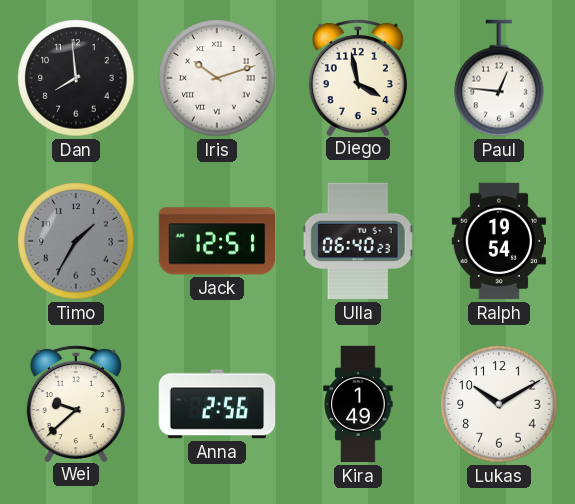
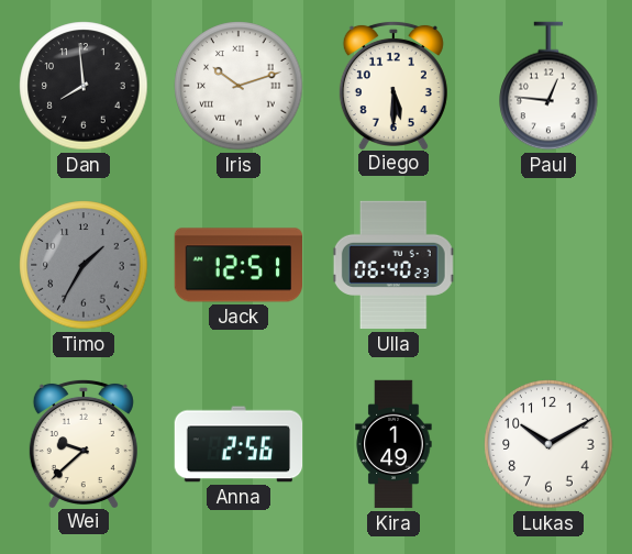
Diego: 3:58 -> 5:30
Ralph: 19:54 -> none
